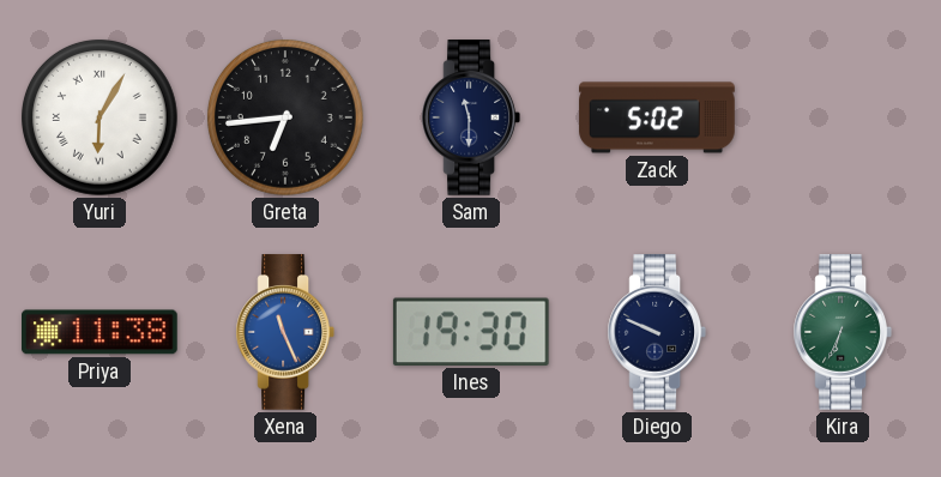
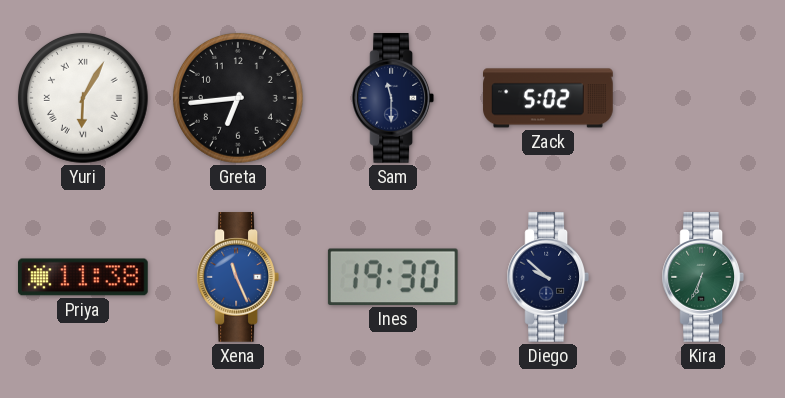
Diego: 9:49 -> 9:52
